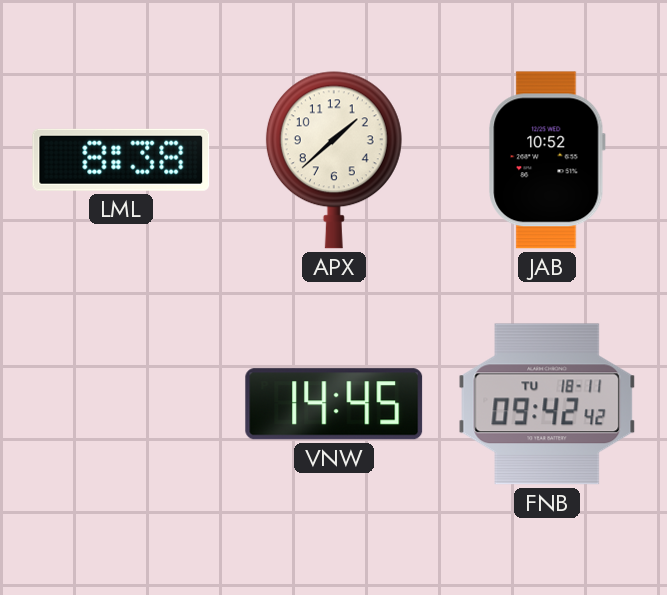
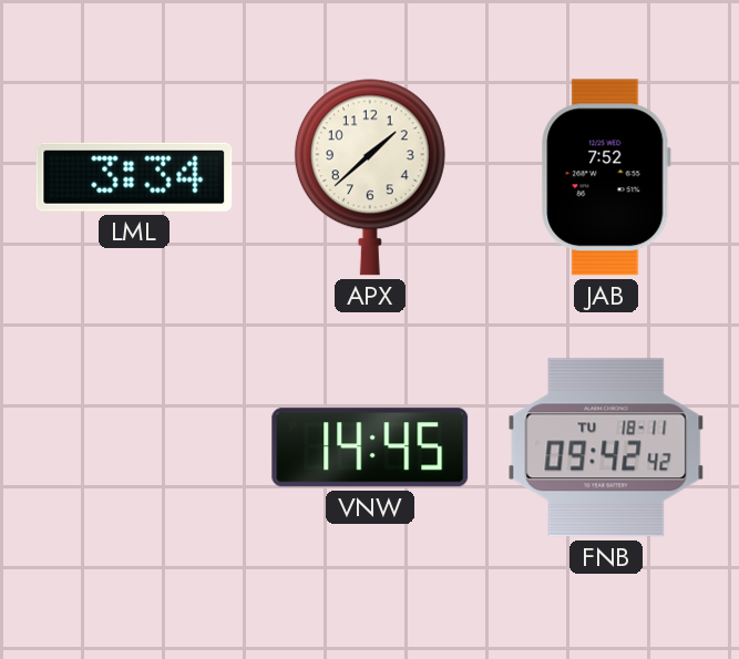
LML: 8:38 -> 3:34
JAB: 10:52 -> 7:52
